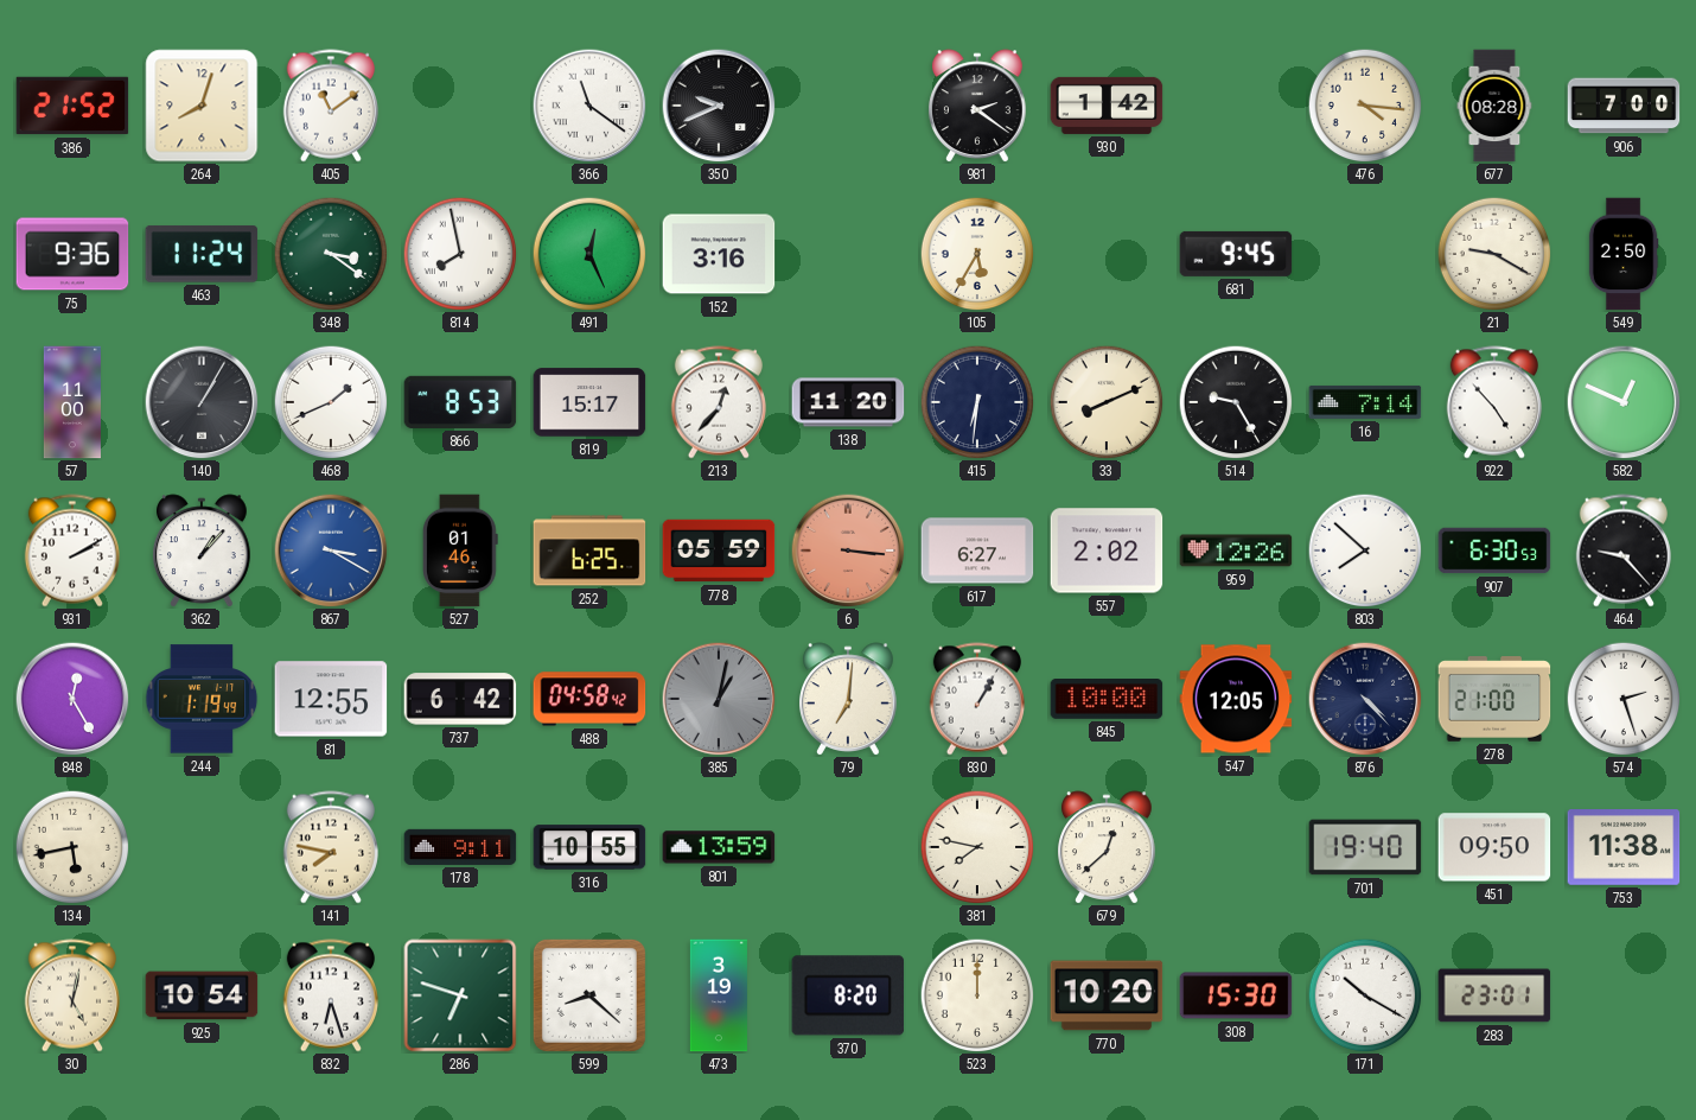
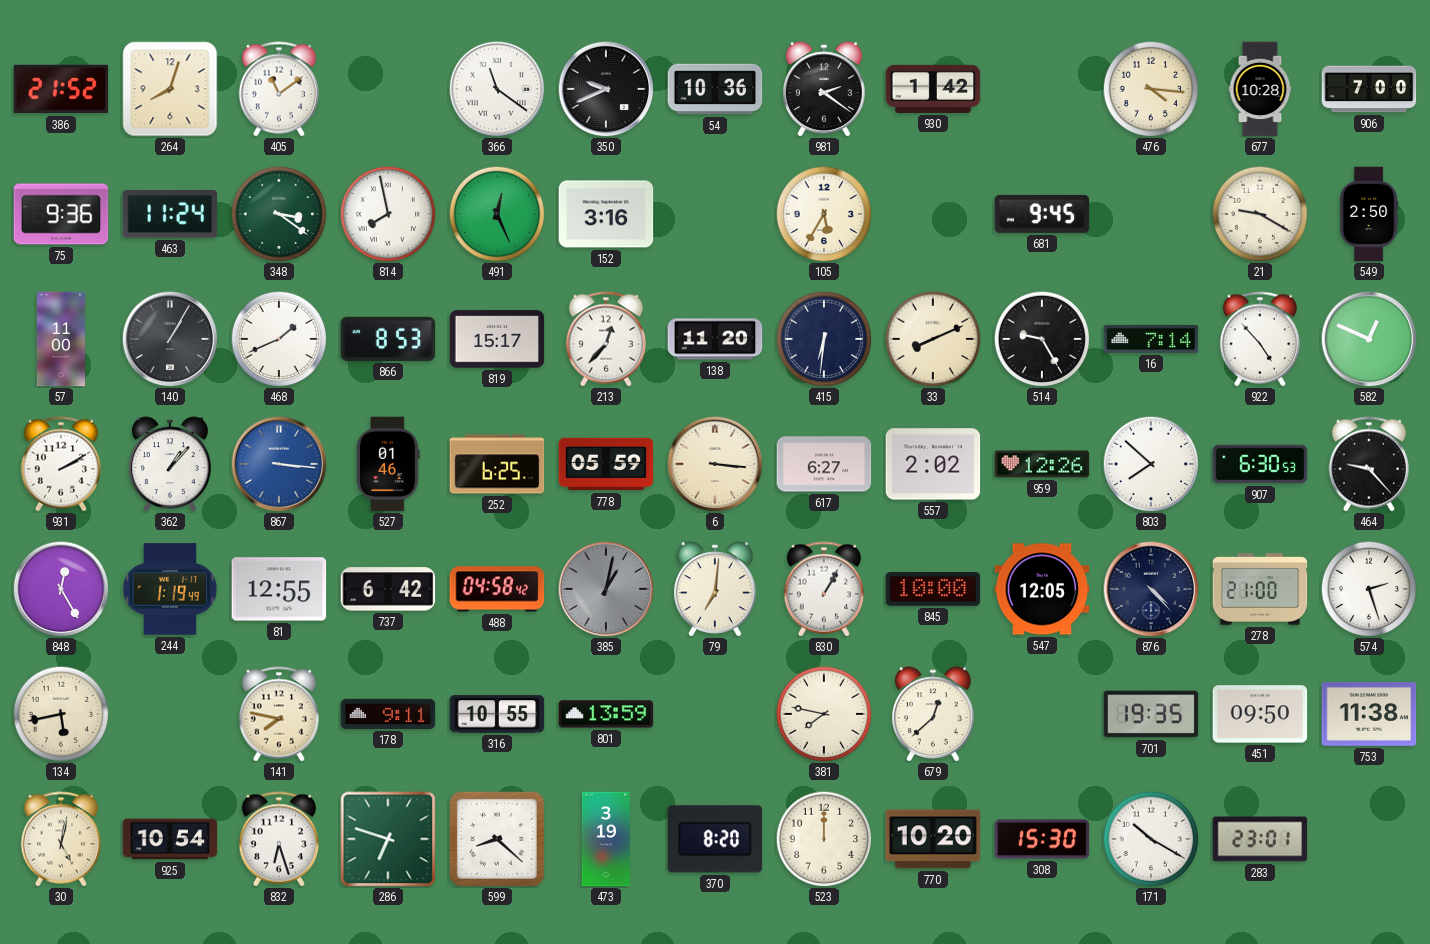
54: none -> 10:36
677: 08:28 -> 10:28
867: 3:20 -> 3:16
6 dial: salmon -> cream
701: 19:40 -> 19:35
